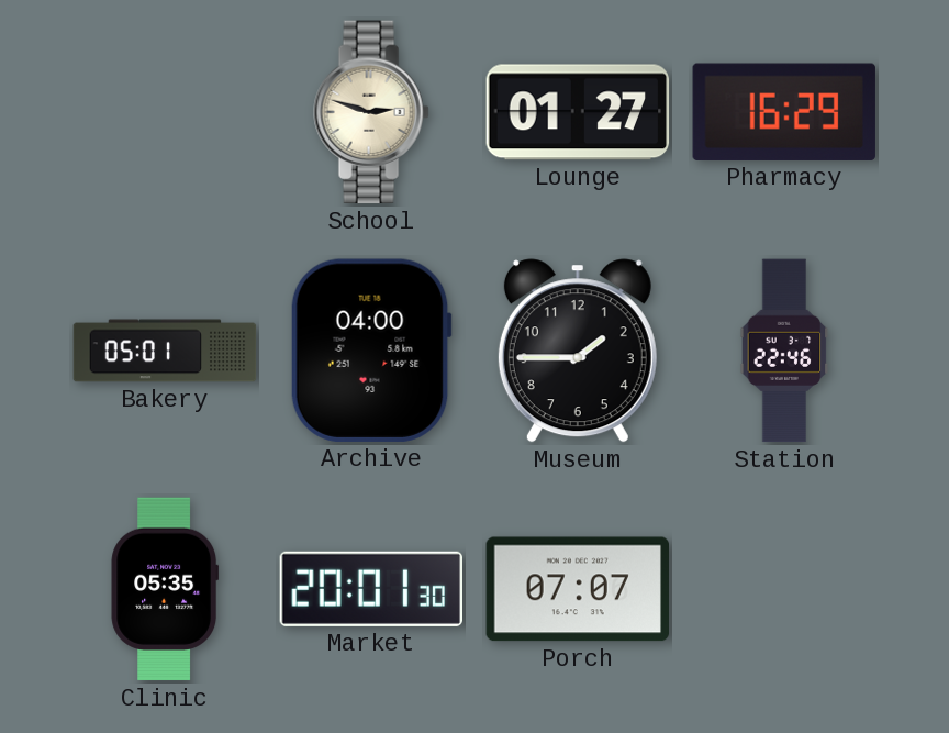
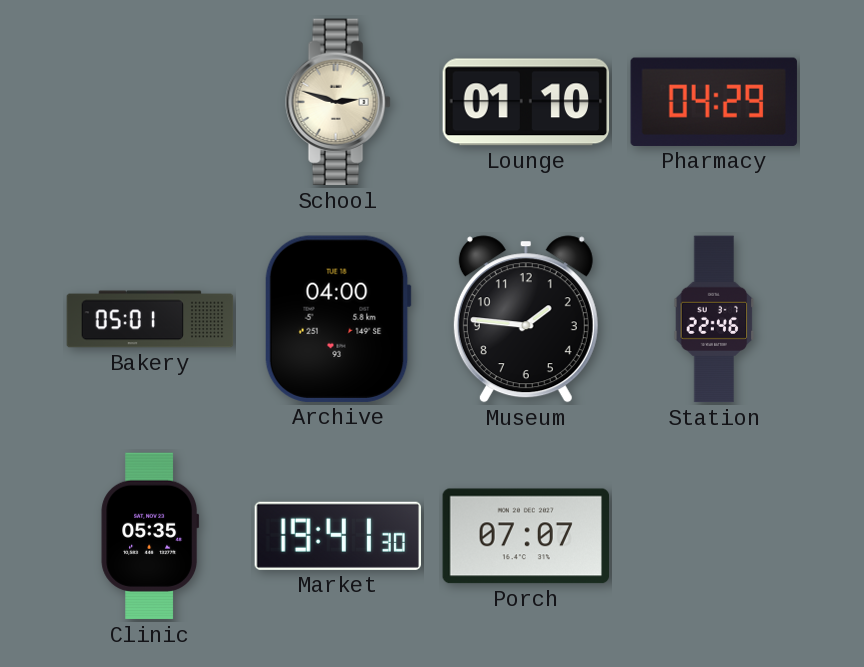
Lounge: 01:27 -> 01:10
Pharmacy: 16:29 -> 04:29
Museum: 1:45 -> 1:46
Market: 20:01 -> 19:41
